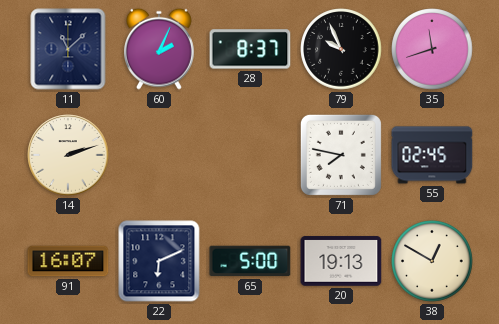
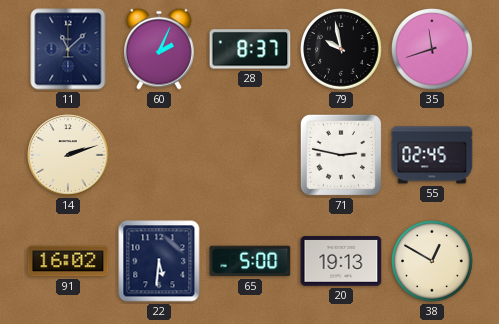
79: 9:56 -> 9:58
71: 7:47 -> 2:47
91: 16:07 -> 16:02
22: 6:11 -> 5:31
